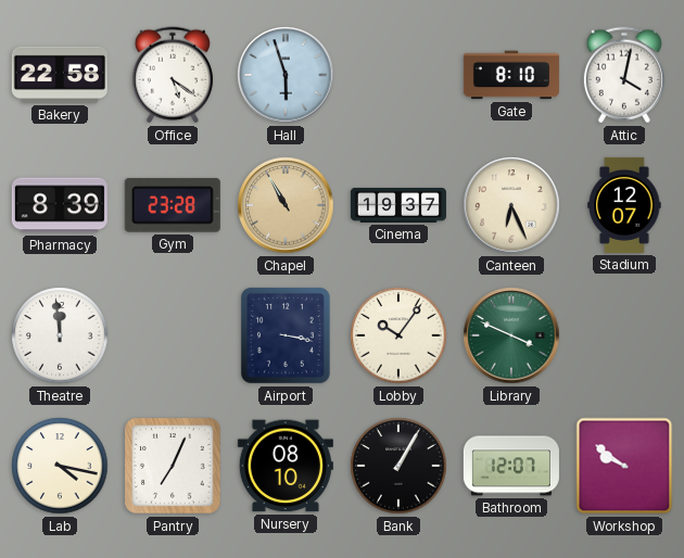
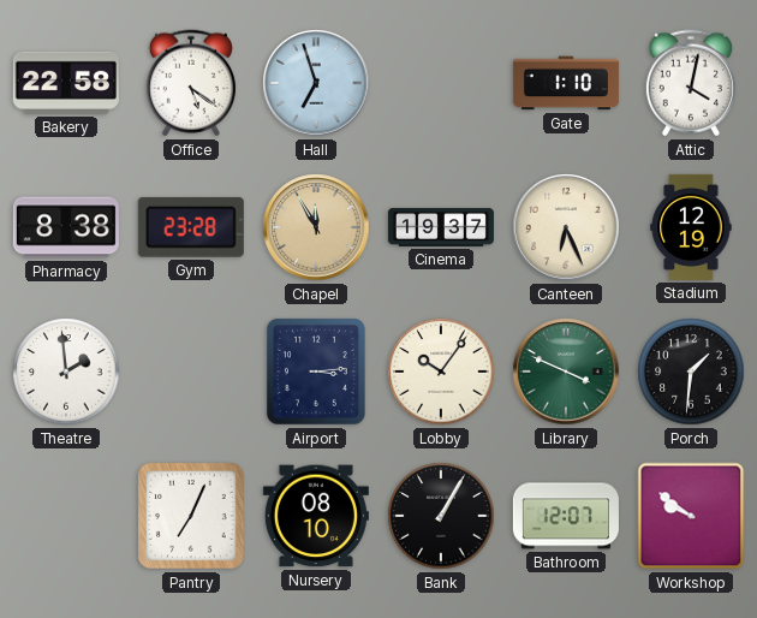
Hall: 5:57 -> 6:57
Gate: 8:10 -> 1:10
Pharmacy: 8:39 -> 8:38
Chapel: 10:55 -> 11:55
Stadium: 12:07 -> 12:19
Theatre: 11:59 -> 1:59
Airport: 3:17 -> 3:14
Porch: none -> 1:31
Lab: 4:17 -> none
